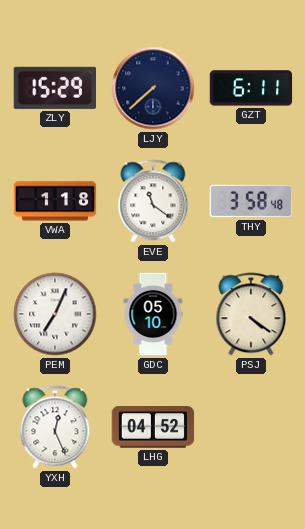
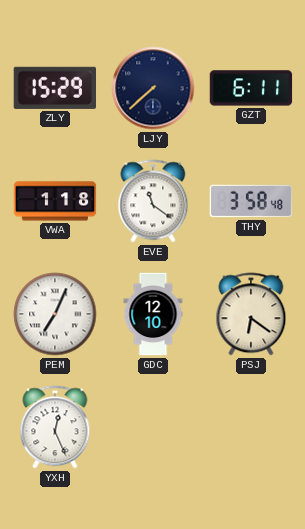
GDC: 05:10 -> 12:10
PSJ: 4:21 -> 6:21
LHG: 04:52 -> none
